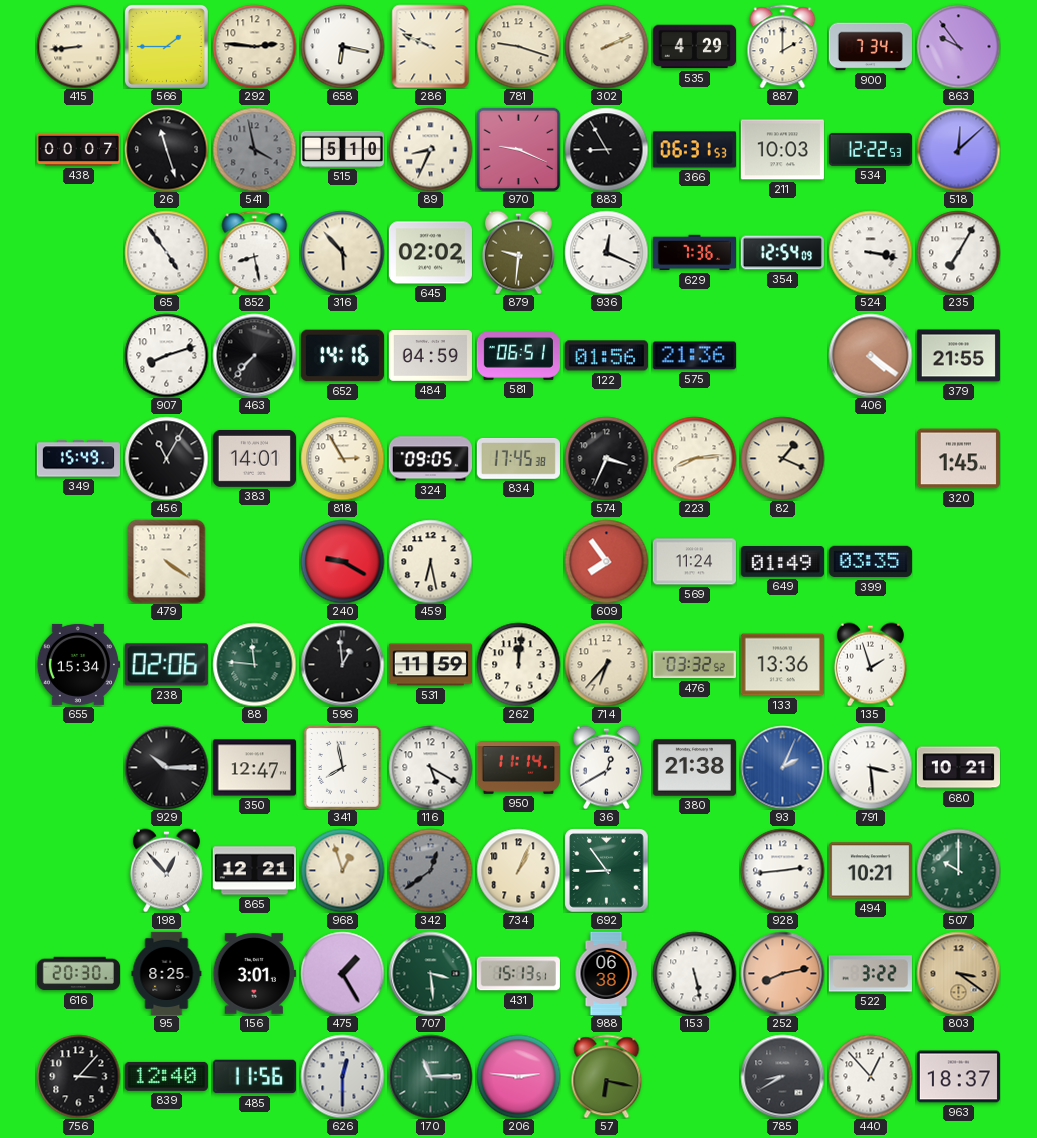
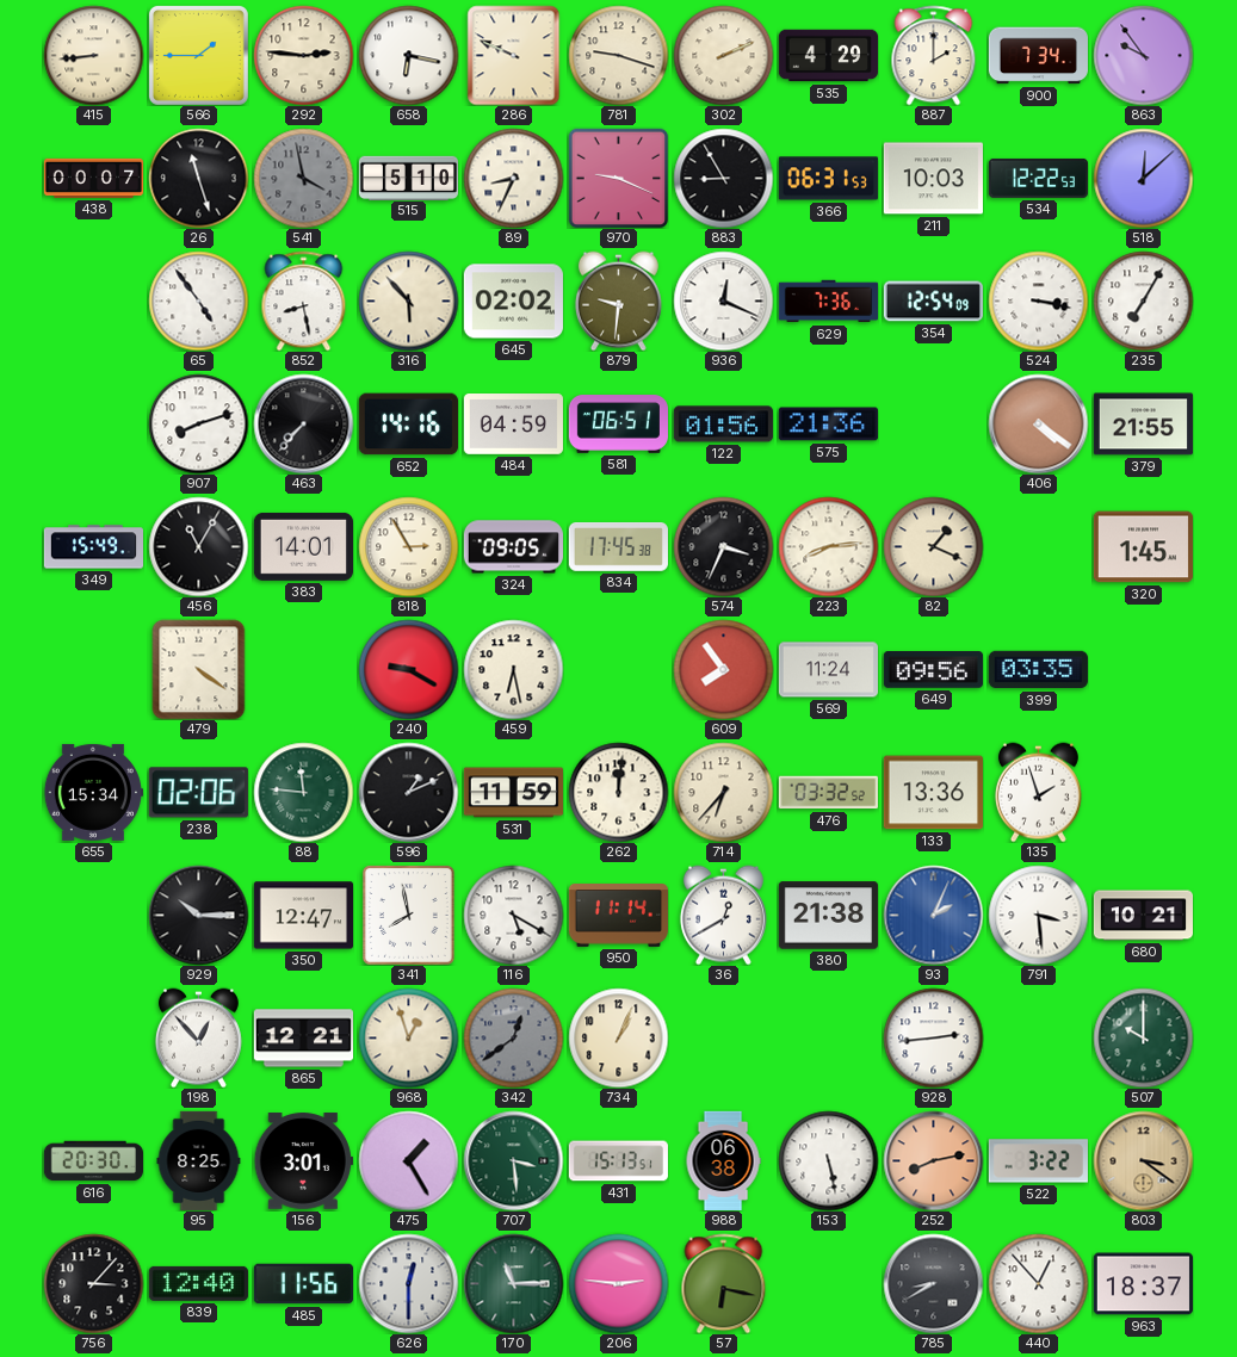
649: 01:49 -> 09:56
596: 12:59 -> 1:11
692: 8:54 -> none
494: 10:21 -> none
